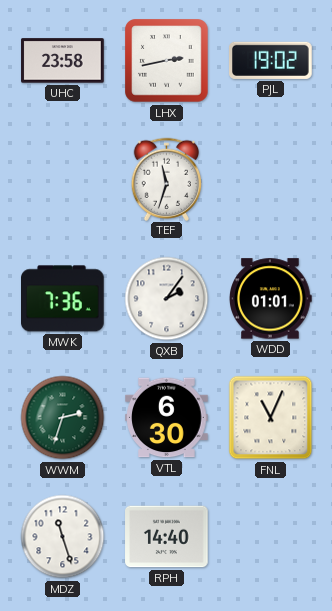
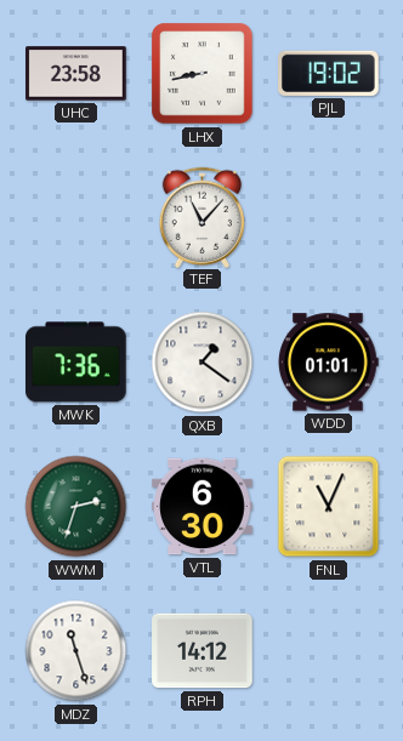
LHX: 2:43 -> 8:43
TEF: 11:33 -> 11:07
QXB: 2:06 -> 1:21
RPH: 14:40 -> 14:12
